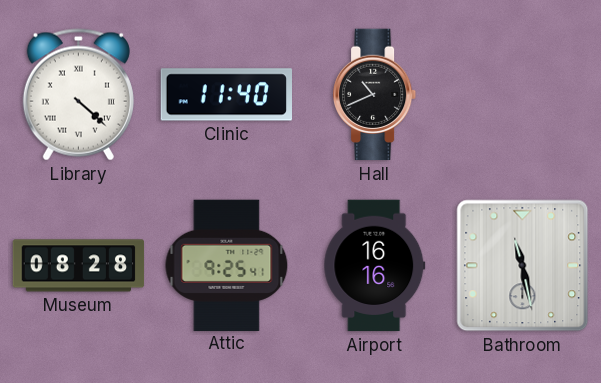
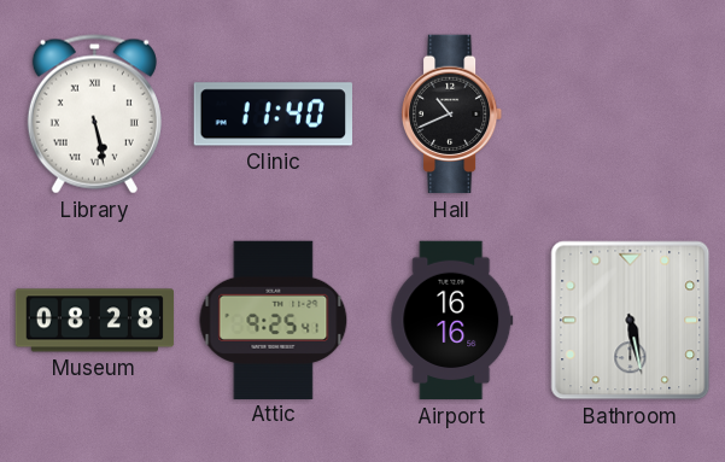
Library: 4:22 -> 5:28
Bathroom: 11:28 -> 5:28
